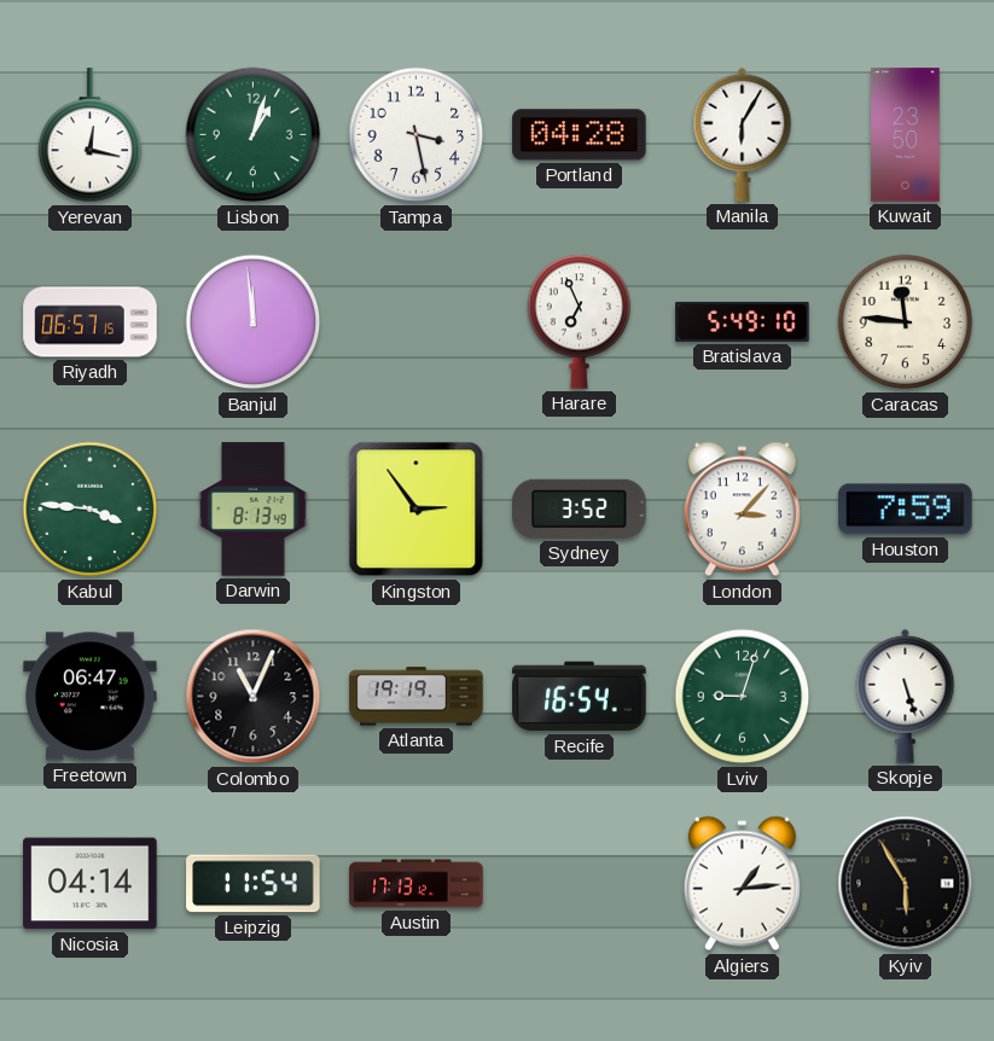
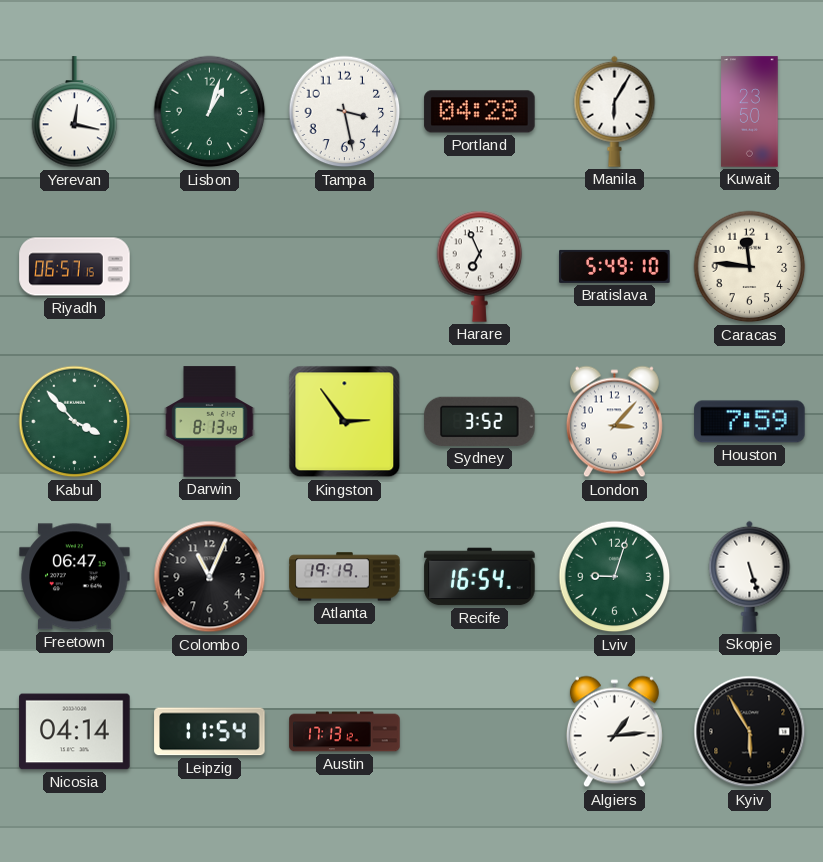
Banjul: 11:59 -> none
Kabul: 3:46 -> 3:53
